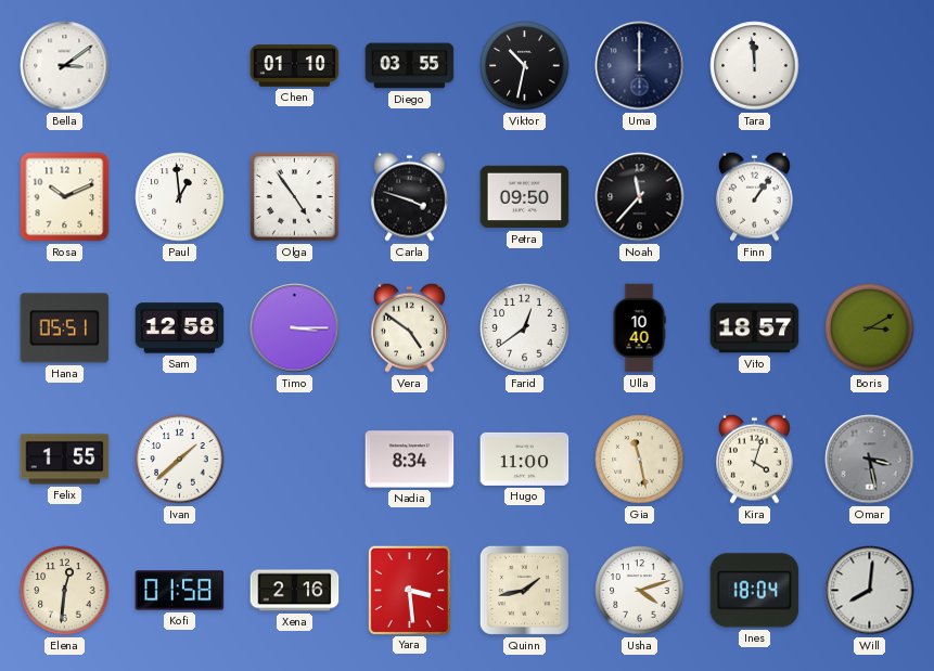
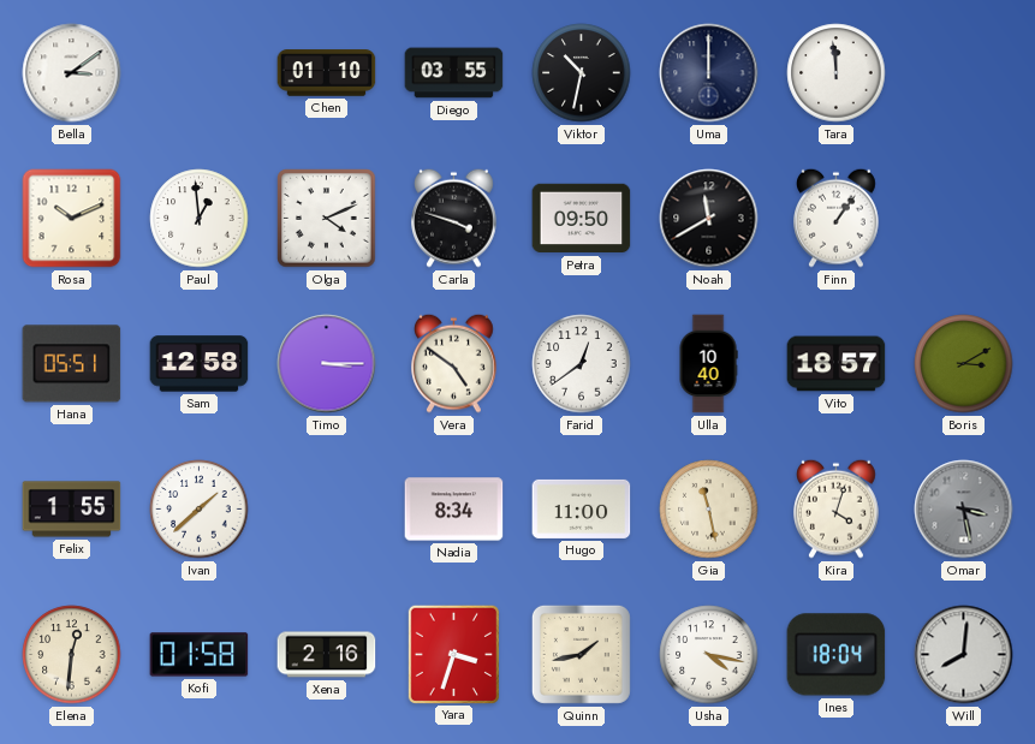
Olga: 4:54 -> 4:11
Noah: 11:37 -> 11:40
Yara: 3:29 -> 3:33
Usha: 4:12 -> 4:17
